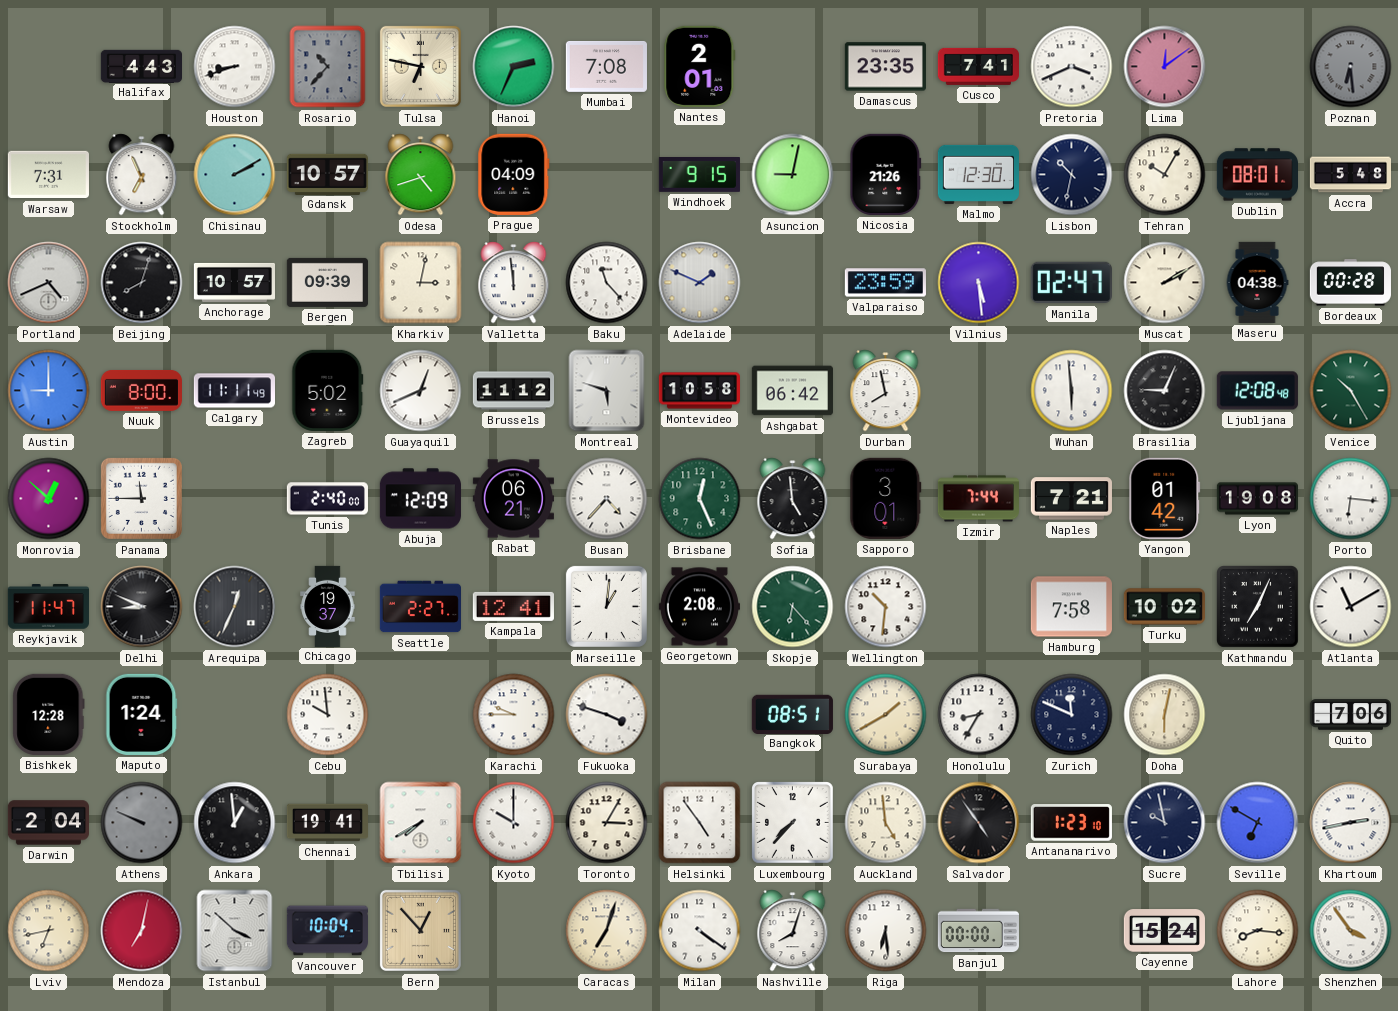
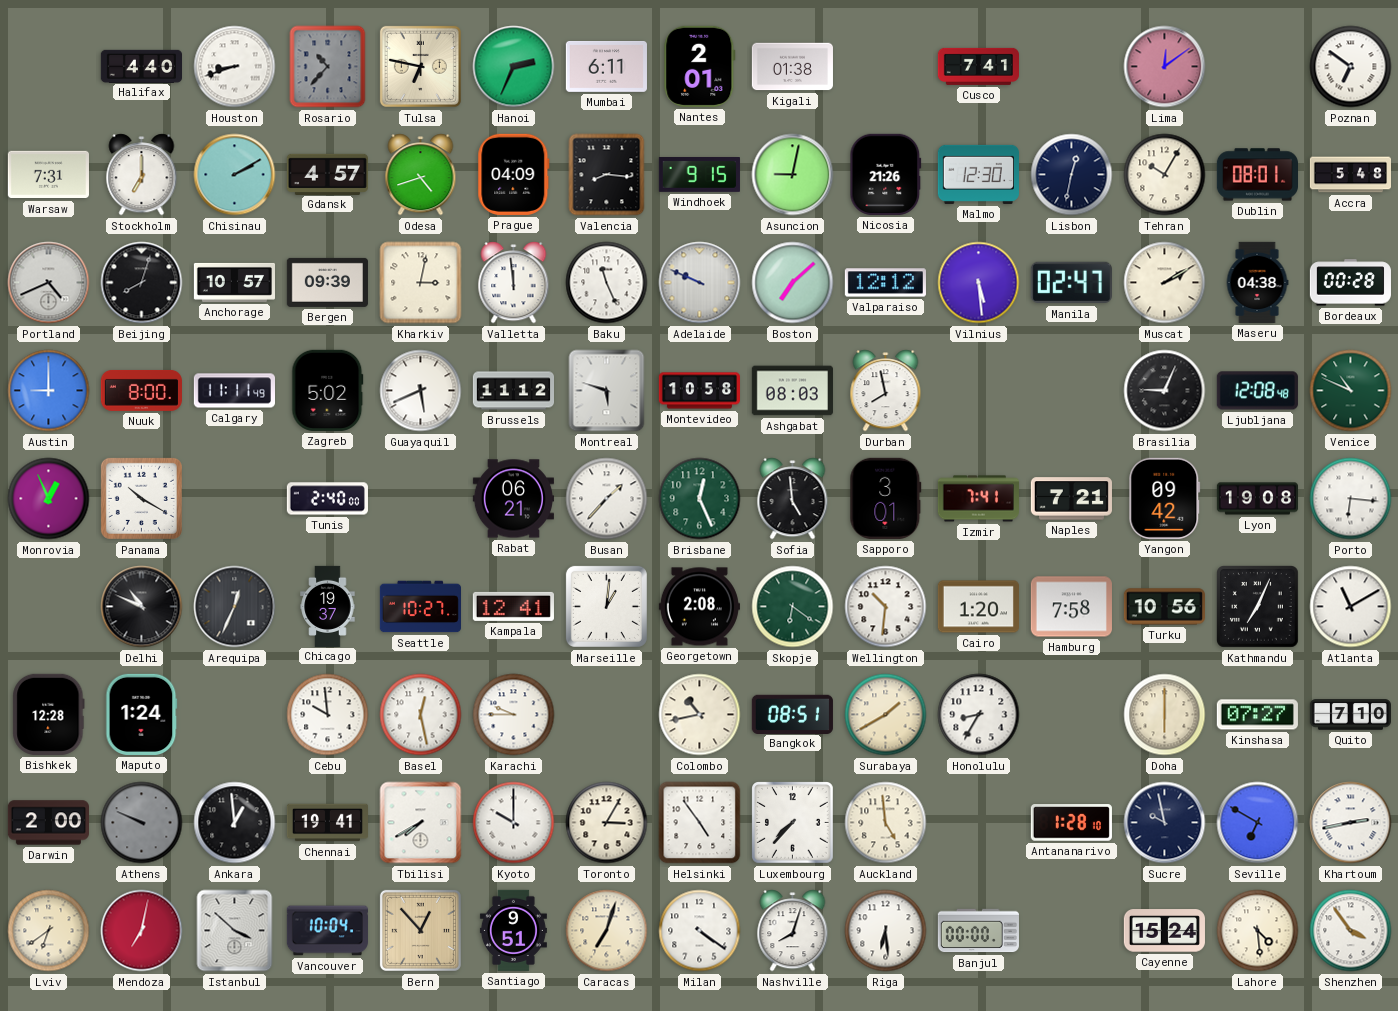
Halifax: 4:43 -> 4:40
Mumbai: 7:08 -> 6:11
Kigali: none -> 01:38
Damascus: 23:35 -> none
Pretoria: 3:41 -> none
Poznan: 6:29 -> 6:51
Poznan dial: grey -> white
Stockholm: 6:56 -> 7:00
Gdansk: 10:57 -> 4:57
Valencia: none -> 8:16
Lisbon: 10:32 -> 12:32
Baku: 11:23 -> 11:26
Adelaide: 1:49 -> 9:49
Boston: none -> 7:08
Valparaiso: 23:59 -> 12:12
Guayaquil: 12:41 -> 5:41
Ashgabat: 06:42 -> 08:03
Wuhan: 5:59 -> none
Venice: 10:25 -> 10:49
Monrovia: 12:52 -> 12:56
Panama: 11:45 -> 10:20
Abuja: 12:09 -> none
Busan: 4:37 -> 1:37
Izmir: 7:44 -> 7:41
Yangon: 01:42 -> 09:42
Reykjavik: 11:47 -> none
Delhi: 8:49 -> 10:49
Seattle: 2:27 -> 10:27
Skopje: 6:23 -> 6:21
Cairo: none -> 1:20
Turku: 10:02 -> 10:56
Basel: none -> 12:28
Fukuoka: 3:48 -> none
Colombo: none -> 10:43
Zurich: 11:49 -> none
Doha: 6:02 -> 6:00
Kinshasa: none -> 07:27
Quito: 7:06 -> 7:10
Darwin: 2:04 -> 2:00
Salvador: 4:54 -> none
Antananarivo: 1:23 -> 1:28
Lviv: 6:43 -> 6:39
Santiago: none -> 9:51
Lahore: 8:16 -> 4:29
